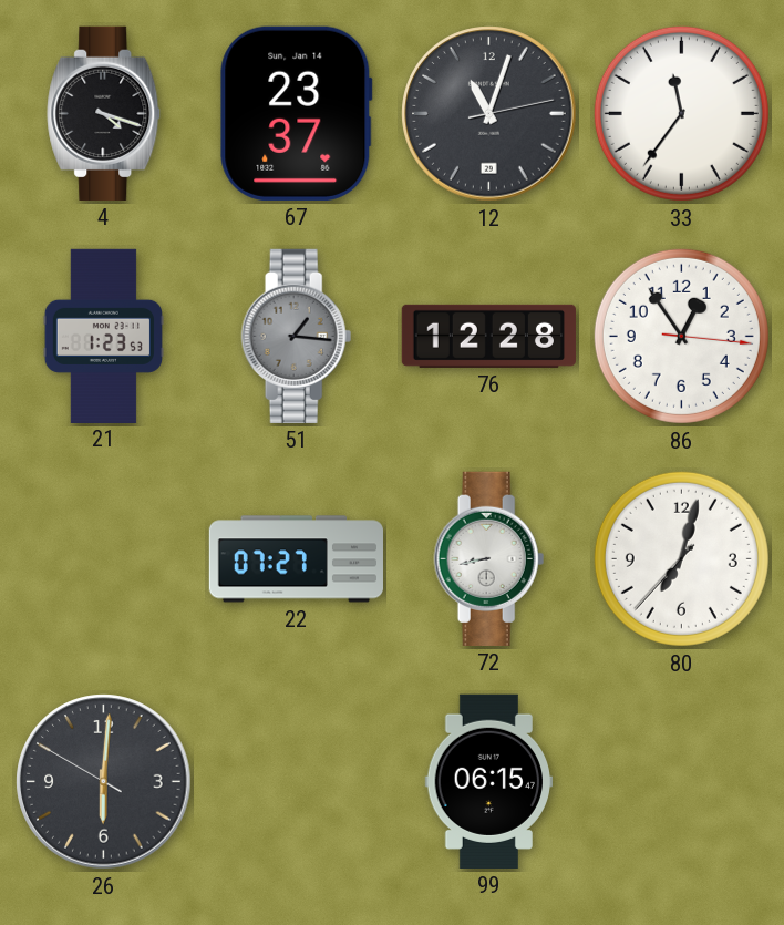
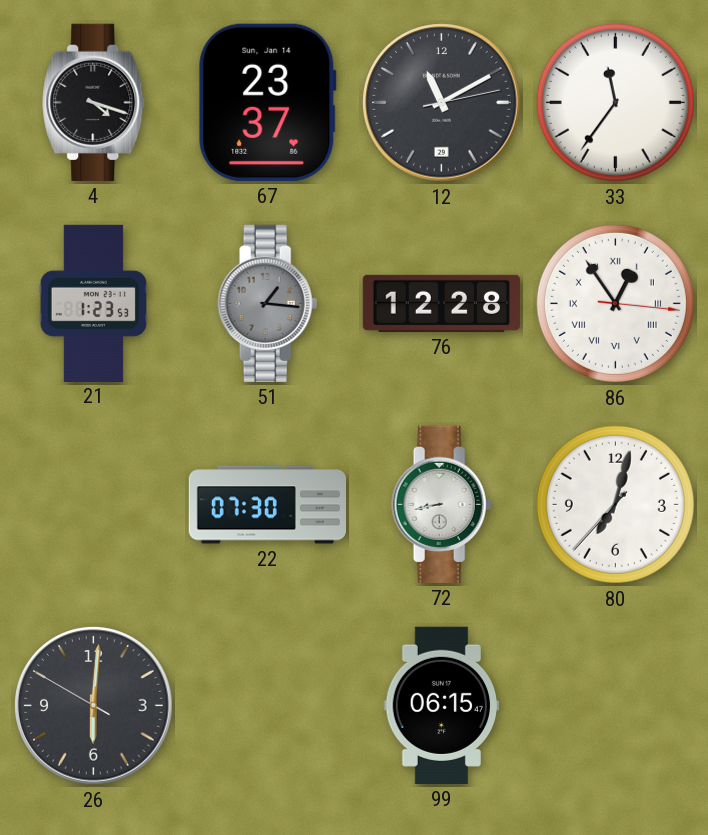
12: 11:03 -> 11:10
86 numerals: Arabic -> Roman
22: 07:27 -> 07:30
